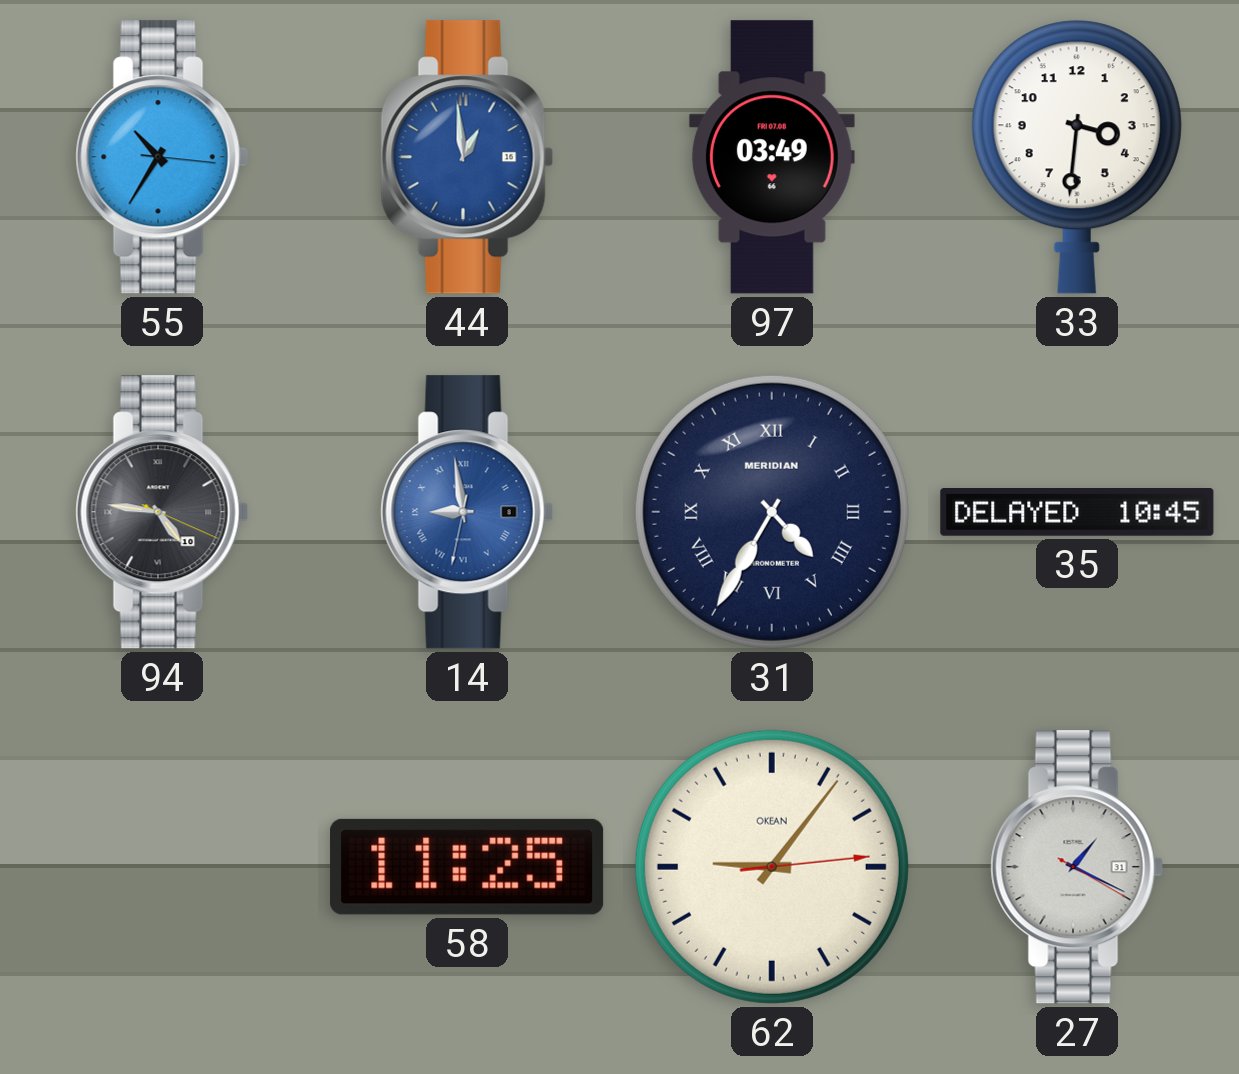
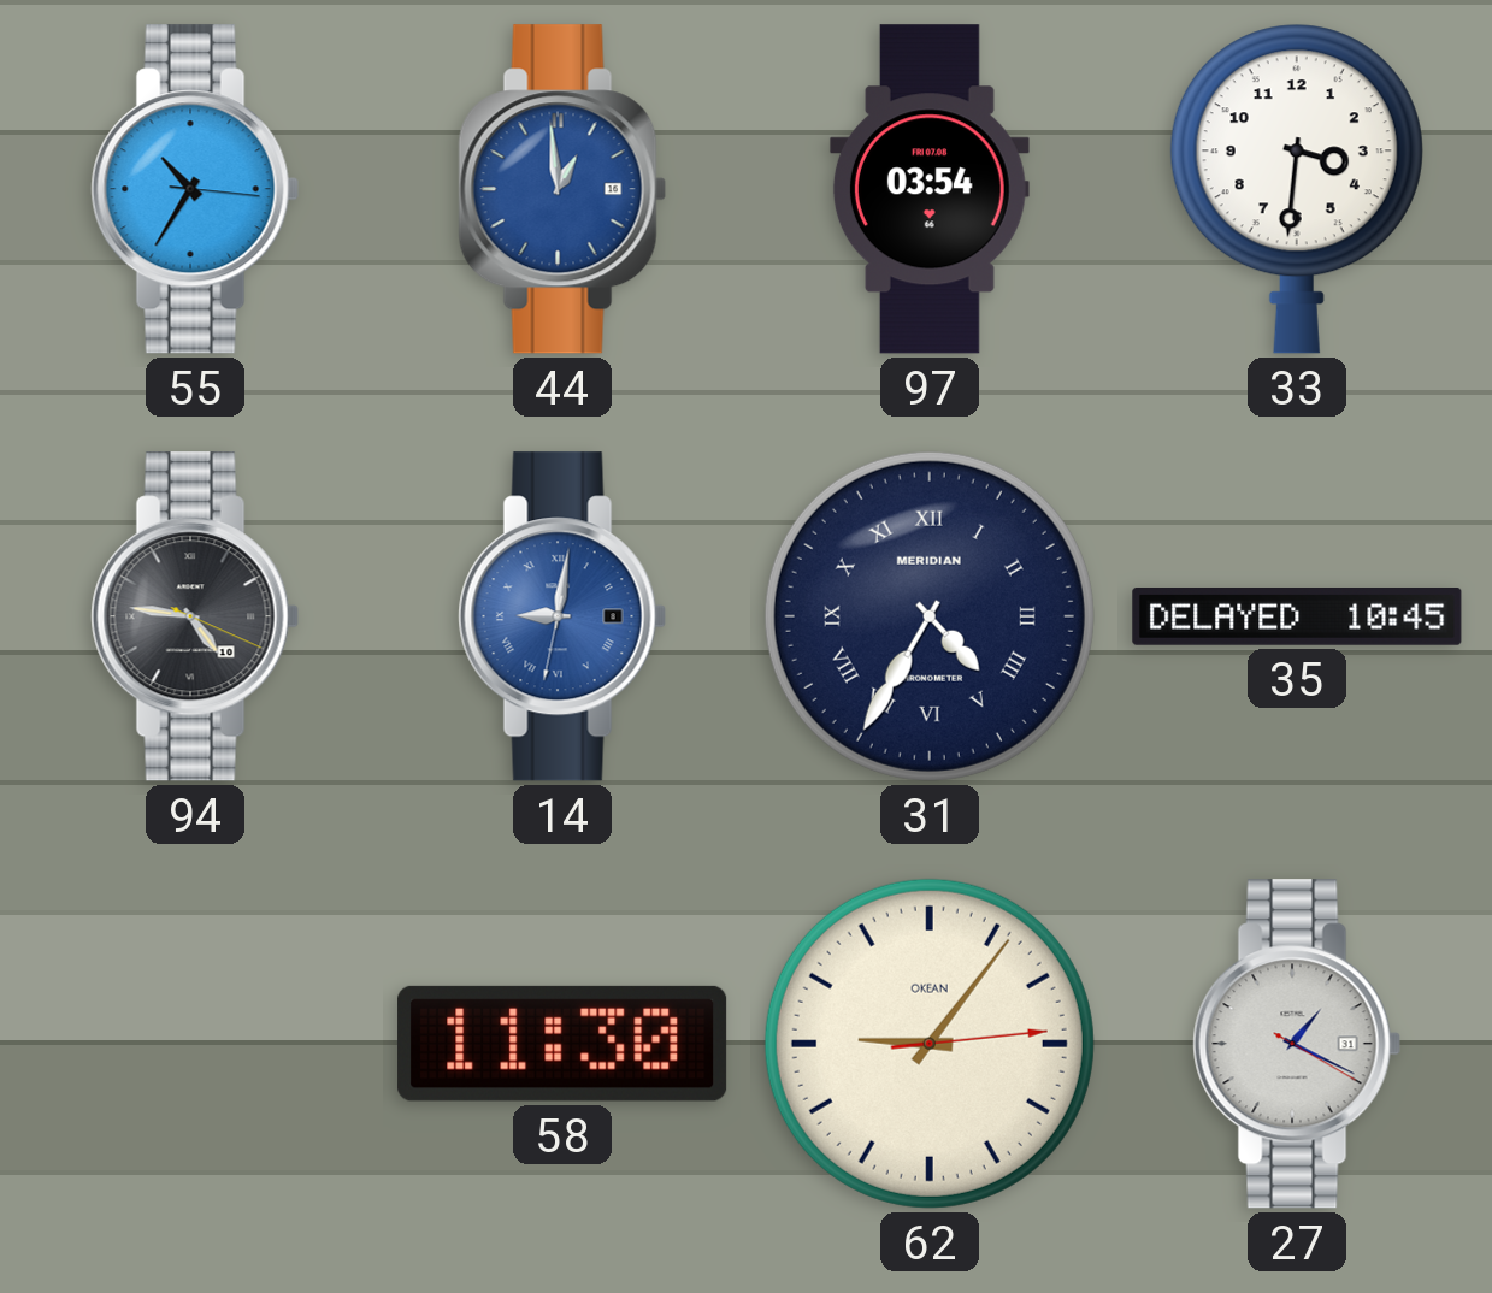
97: 03:49 -> 03:54
14: 8:58 -> 9:01
58: 11:25 -> 11:30
